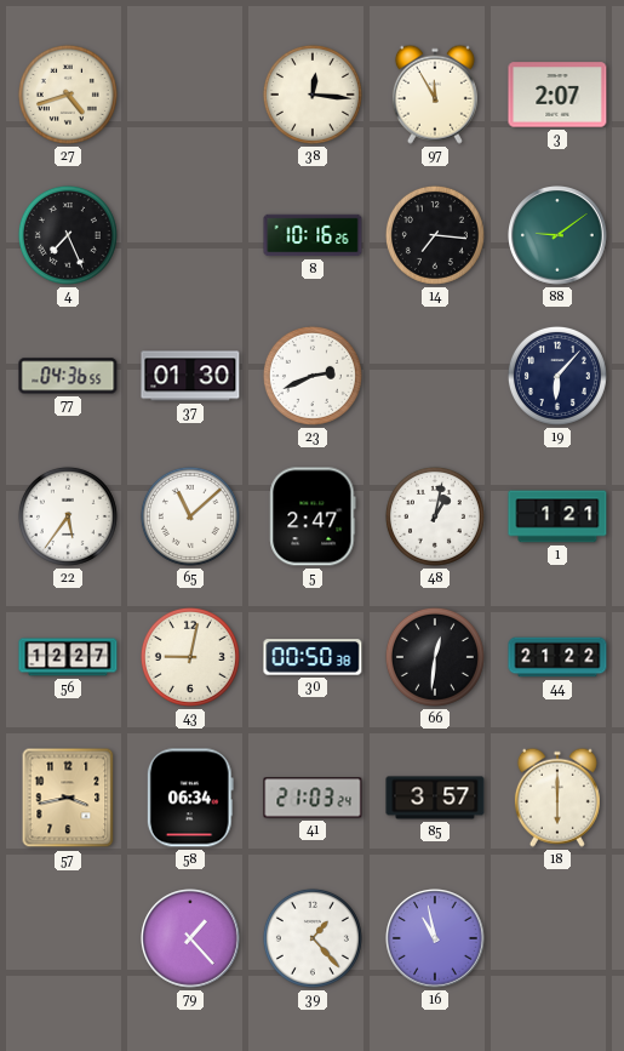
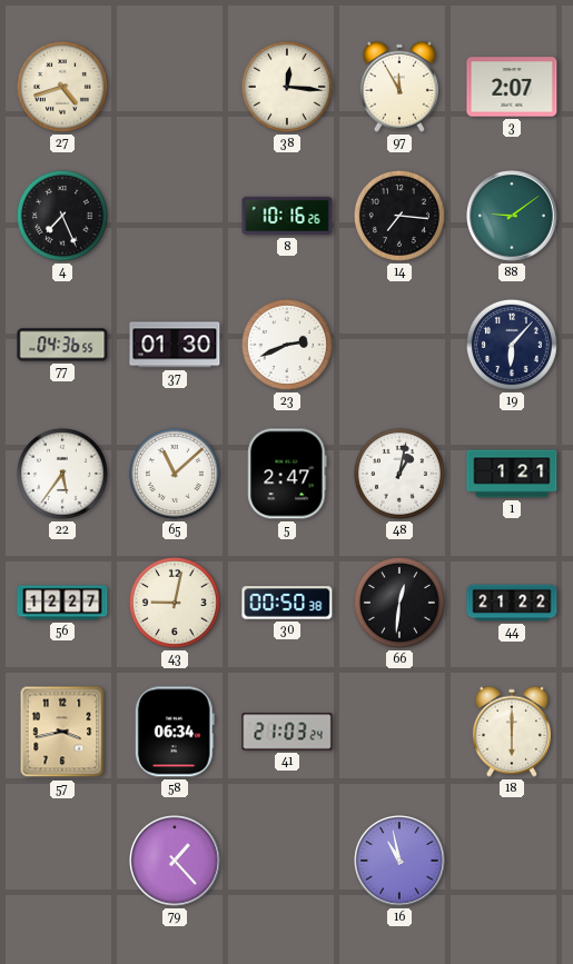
85: 3:57 -> none
39: 1:23 -> none
